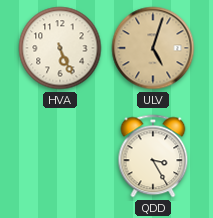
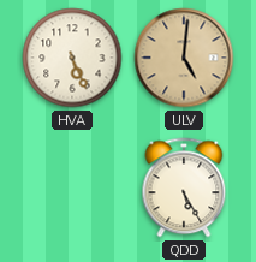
ULV: 5:03 -> 5:01
QDD: 3:25 -> 5:25
